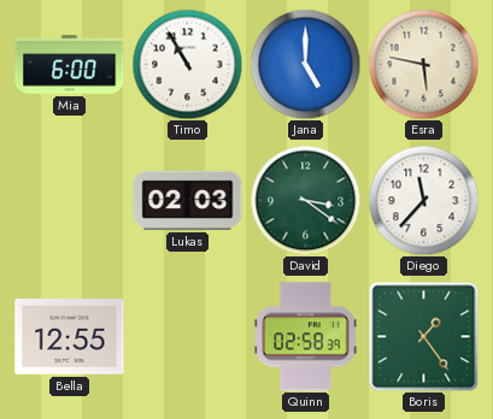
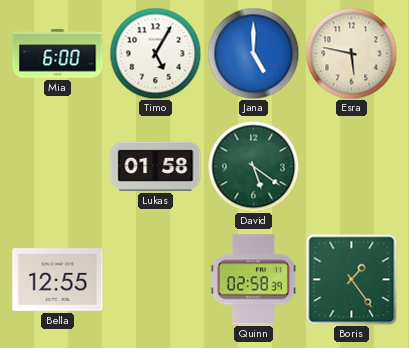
Timo: 10:55 -> 5:05
Lukas: 02:03 -> 01:58
David: 3:21 -> 5:21
Diego: 11:37 -> none
